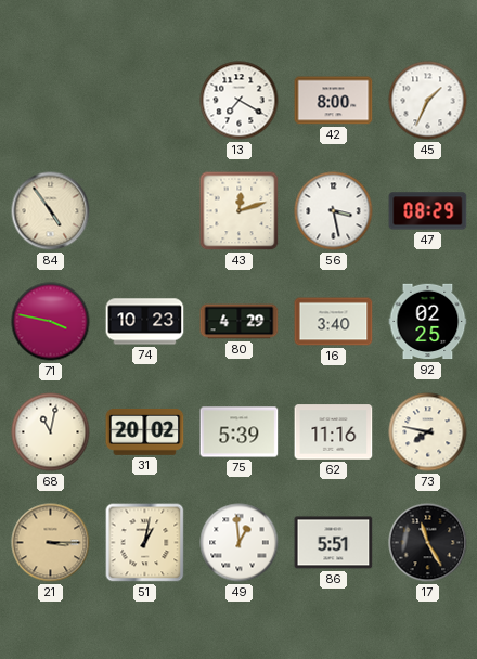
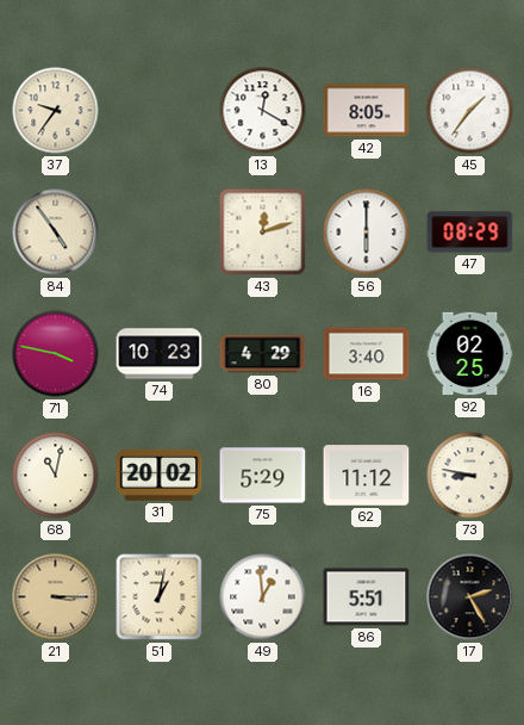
37: none -> 9:36
13: 7:20 -> 12:20
42: 8:00 -> 8:05
45: 1:34 -> 1:36
56: 3:28 -> 6:00
75: 5:39 -> 5:29
62: 11:16 -> 11:12
73: 7:47 -> 8:47
17: 11:25 -> 2:25
